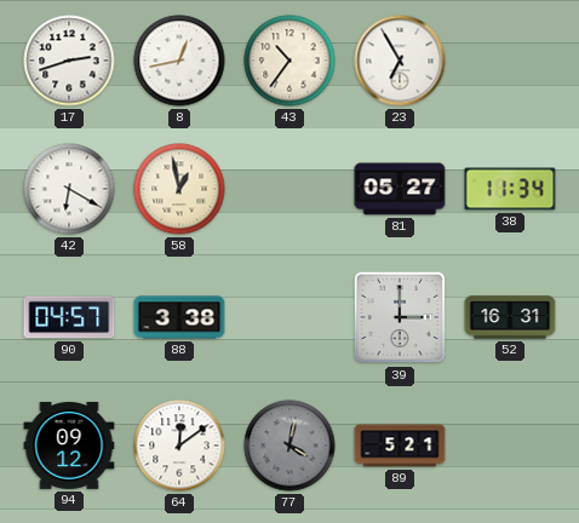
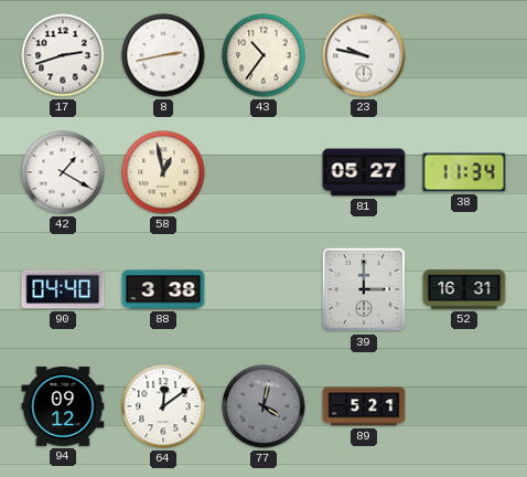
8: 12:43 -> 2:43
23: 6:55 -> 9:47
42: 6:20 -> 1:20
90: 04:57 -> 04:40
